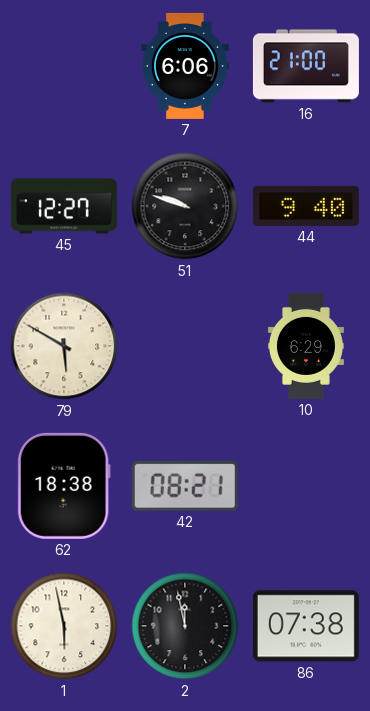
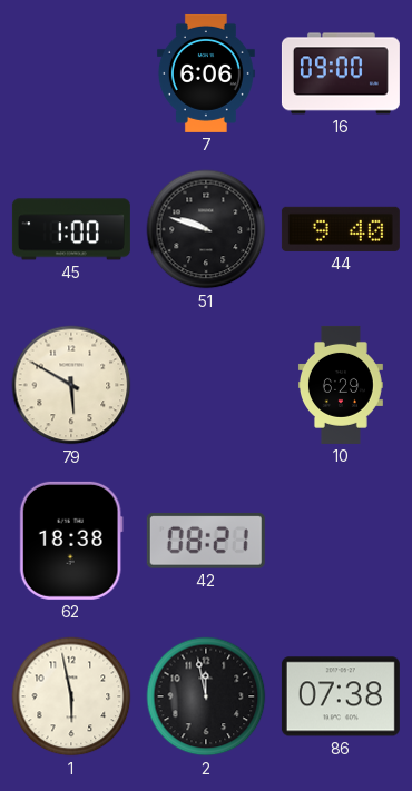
16: 21:00 -> 09:00
45: 12:27 -> 1:00
